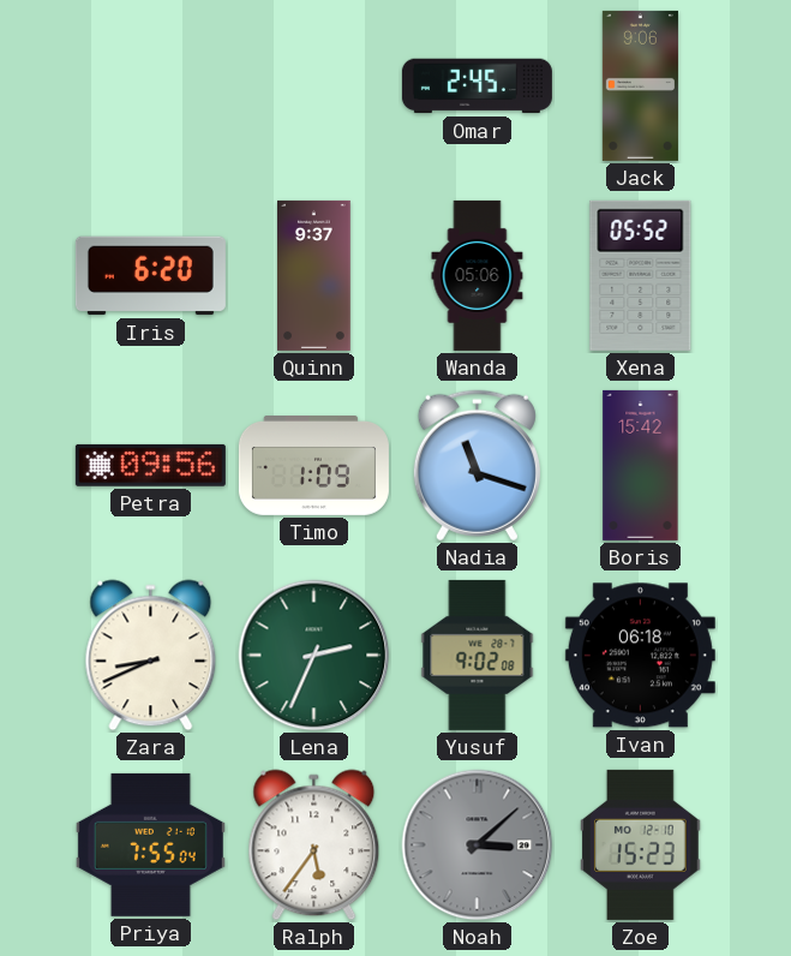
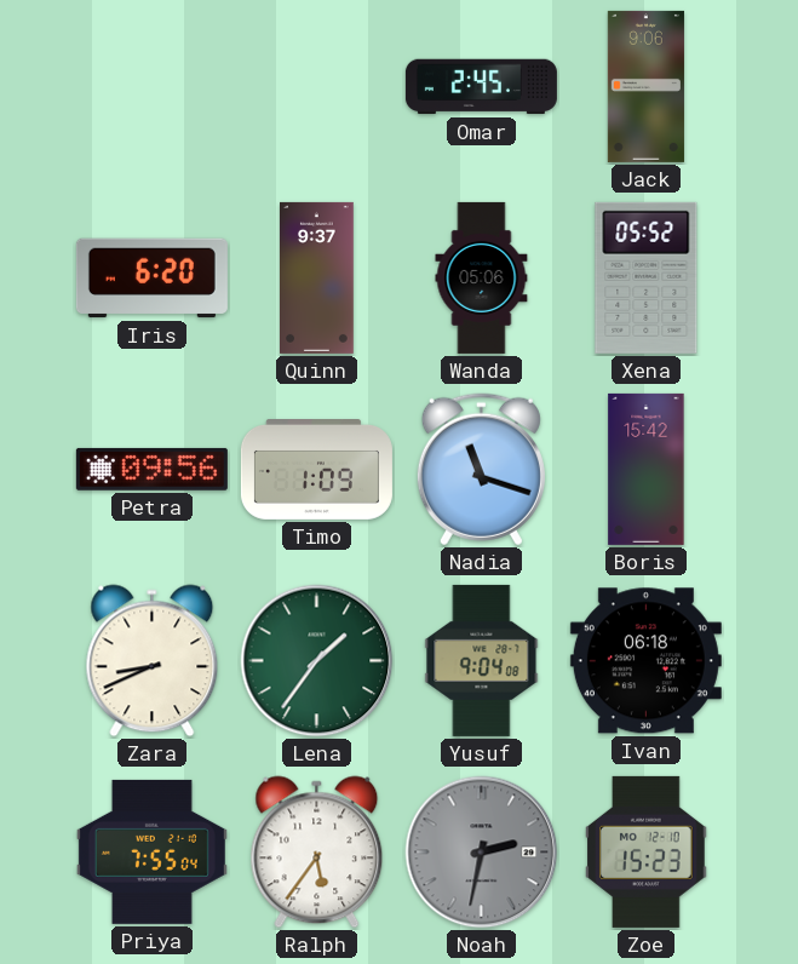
Lena: 2:34 -> 1:36
Yusuf: 9:02 -> 9:04
Noah: 3:08 -> 2:32
